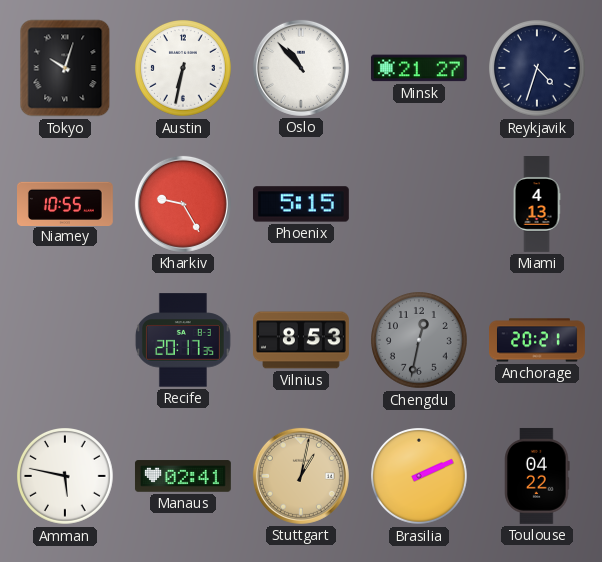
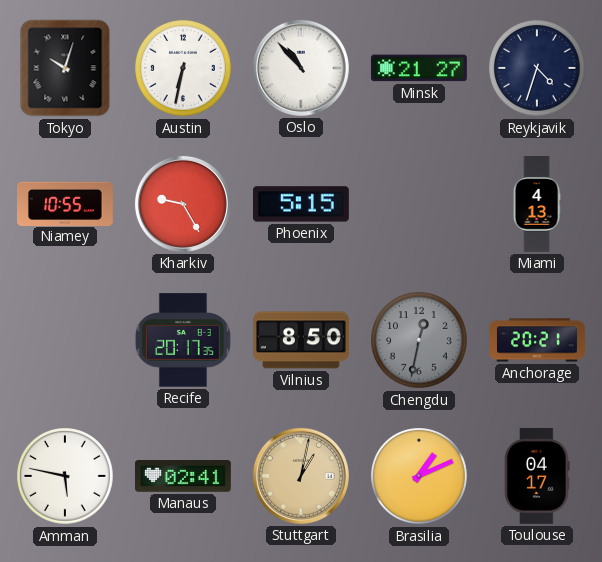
Vilnius: 8:53 -> 8:50
Brasilia: 2:11 -> 1:11
Toulouse: 04:22 -> 04:17
